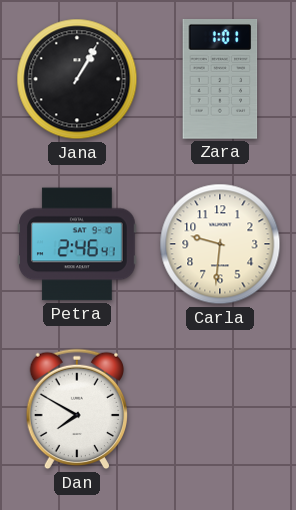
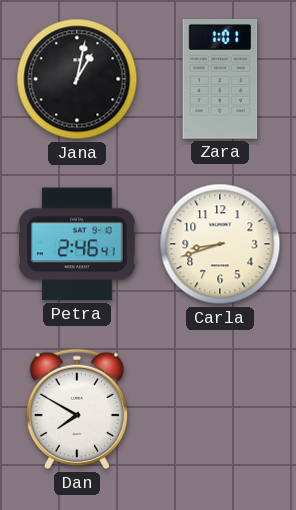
Jana: 1:05 -> 1:02
Carla: 9:31 -> 8:42
